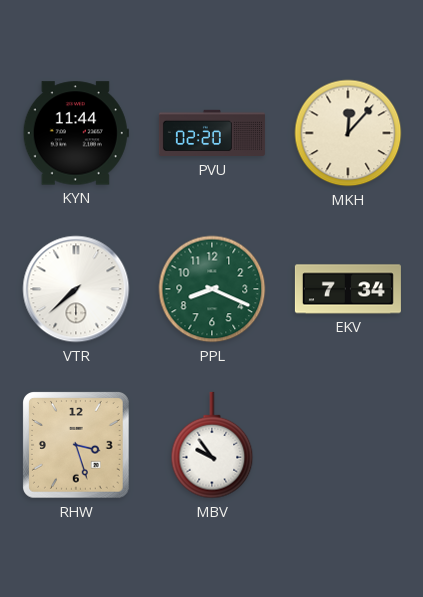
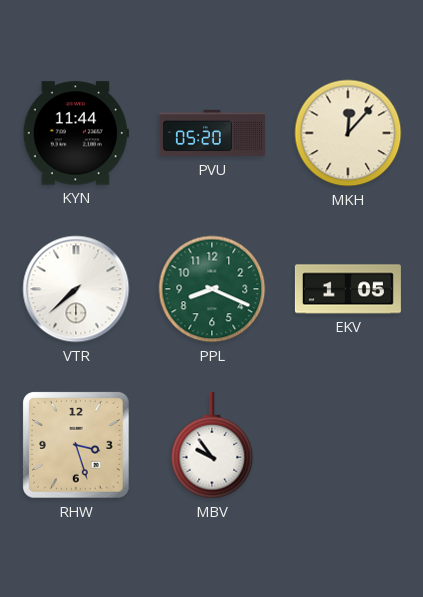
PVU: 02:20 -> 05:20
EKV: 7:34 -> 1:05
